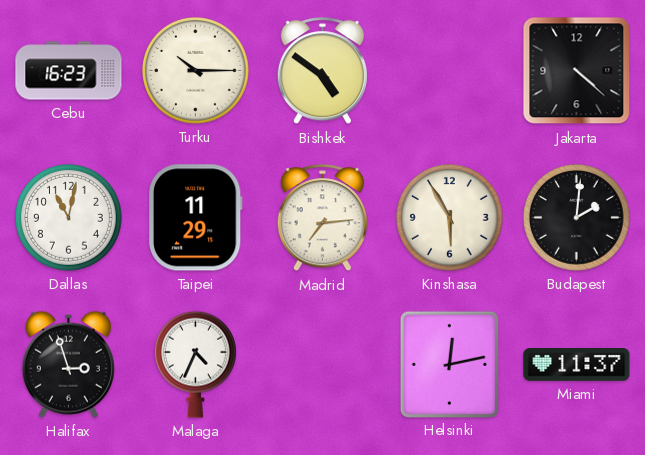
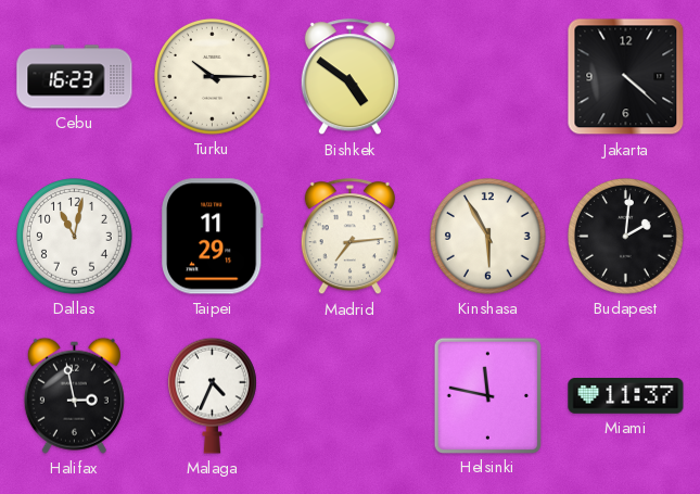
Halifax: 2:57 -> 2:58
Helsinki: 12:13 -> 11:47
